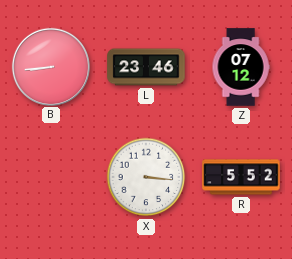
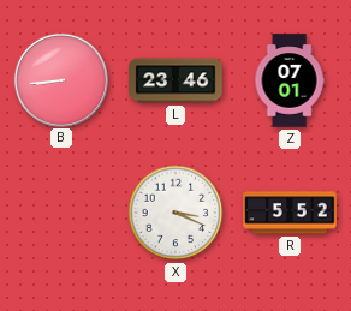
Z: 07:12 -> 07:01
X: 3:16 -> 3:19
